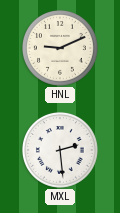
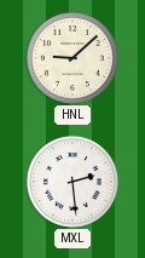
HNL: 9:11 -> 9:08
